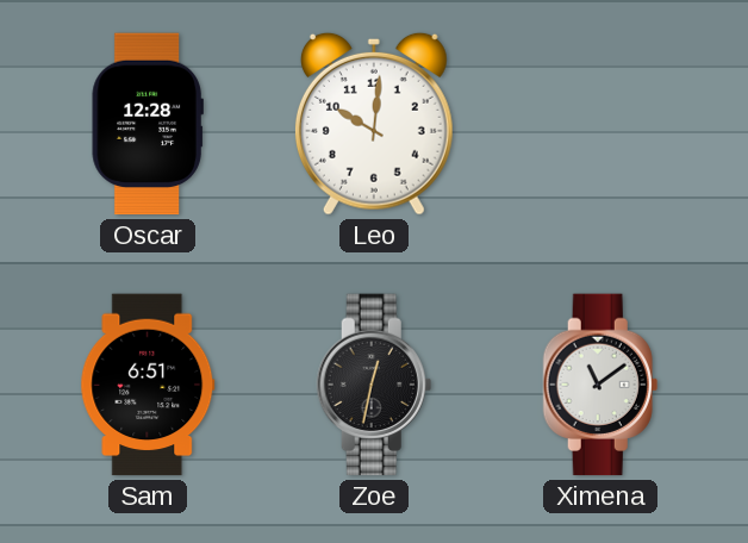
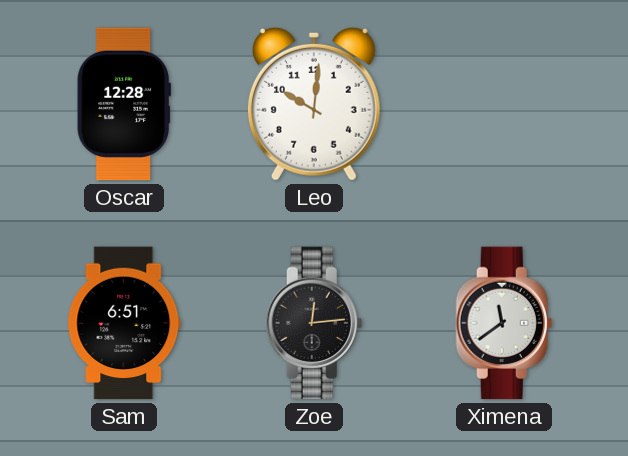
Zoe: 12:32 -> 12:14
Ximena: 11:09 -> 11:39
